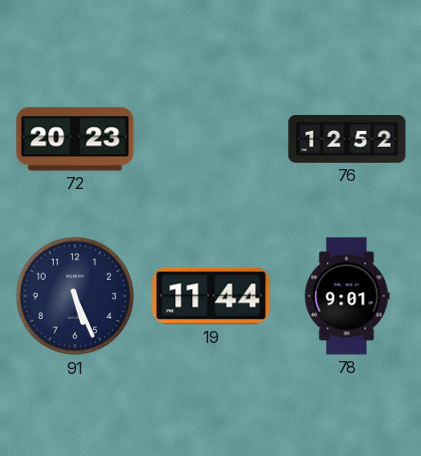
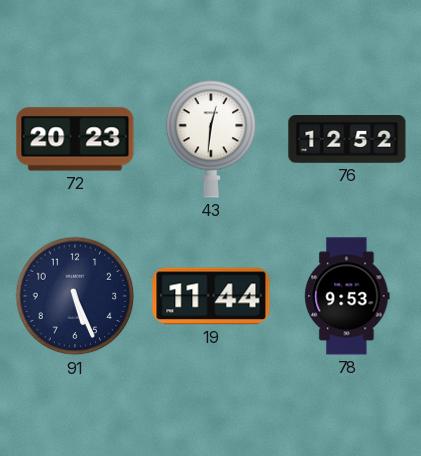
43: none -> 12:31
78: 9:01 -> 9:53
